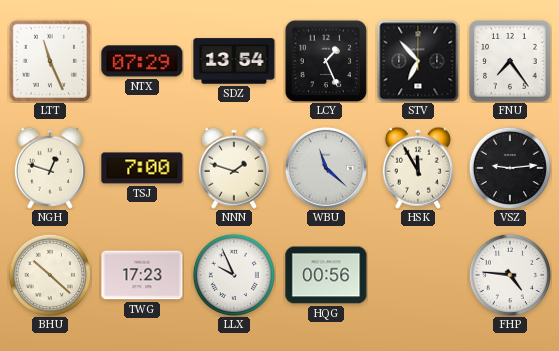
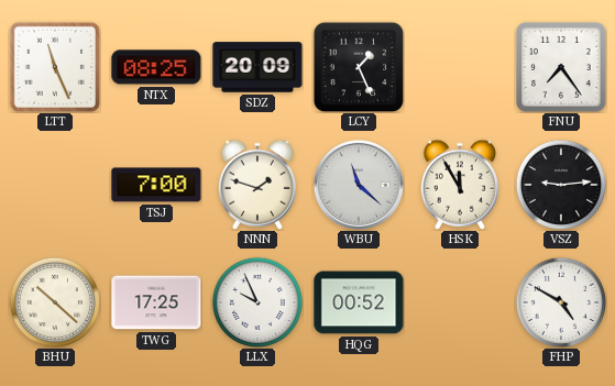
NTX: 07:29 -> 08:25
SDZ: 13:54 -> 20:09
STV: 6:53 -> none
NGH: 12:48 -> none
TWG: 17:23 -> 17:25
HQG: 00:56 -> 00:52
FHP: 4:46 -> 4:50
